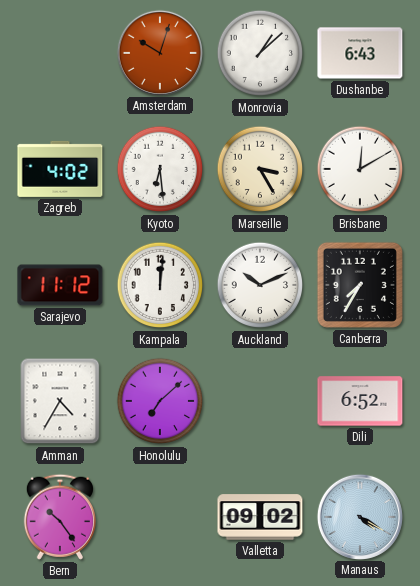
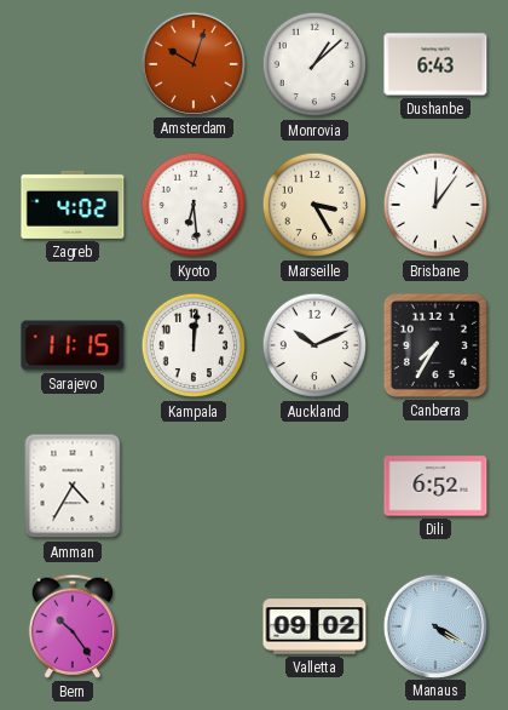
Brisbane: 12:10 -> 12:06
Sarajevo: 11:12 -> 11:15
Honolulu: 7:08 -> none
